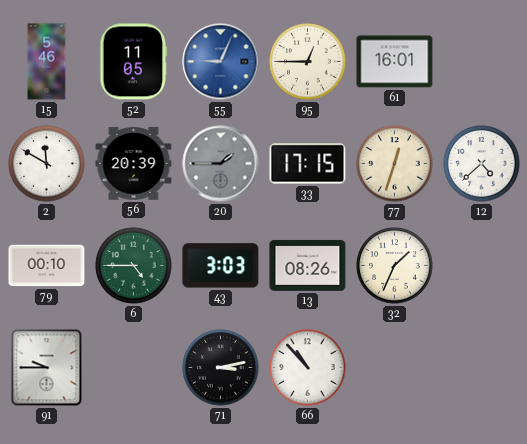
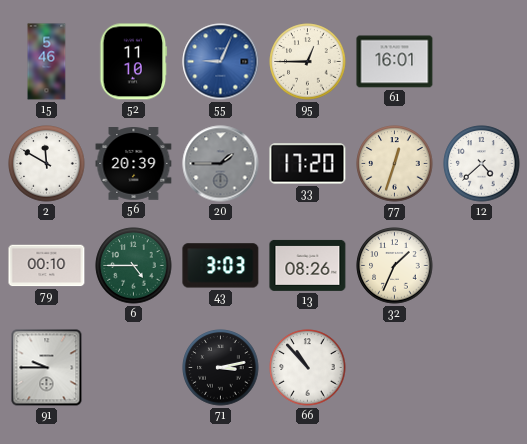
52: 11:05 -> 11:10
33: 17:15 -> 17:20
